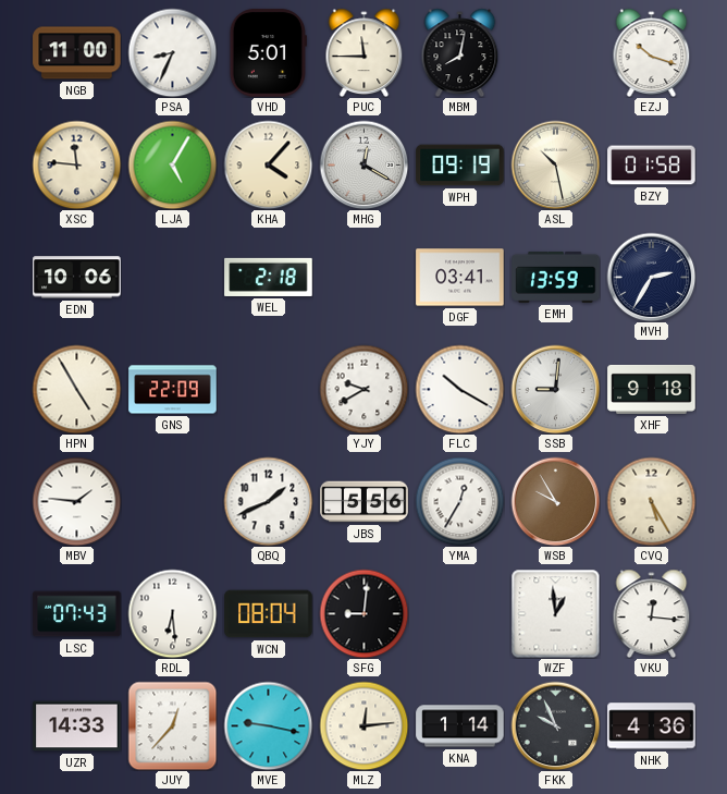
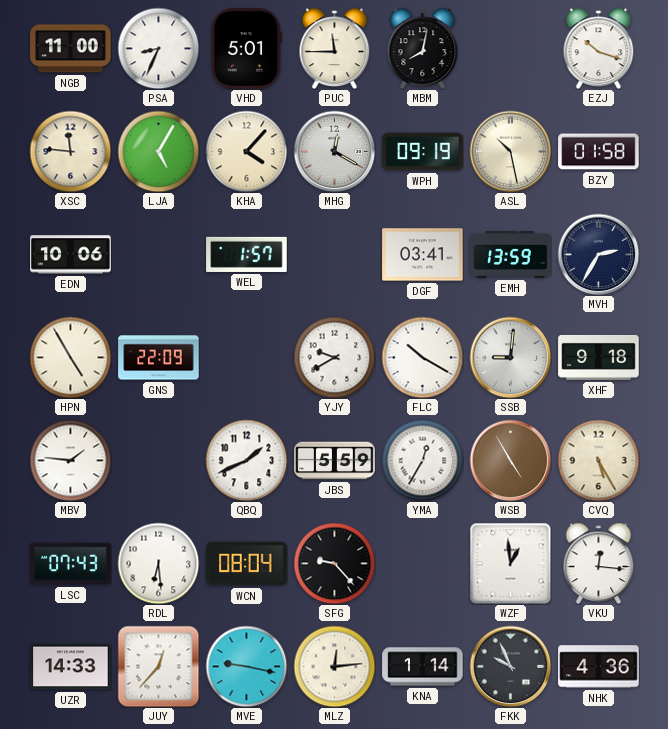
WEL: 2:18 -> 1:57
JBS: 5:56 -> 5:59
WSB: 9:55 -> 4:55
SFG: 9:01 -> 9:23
